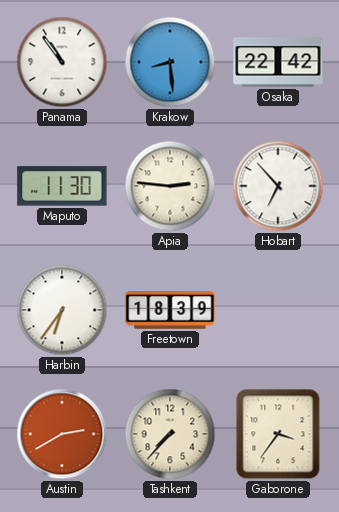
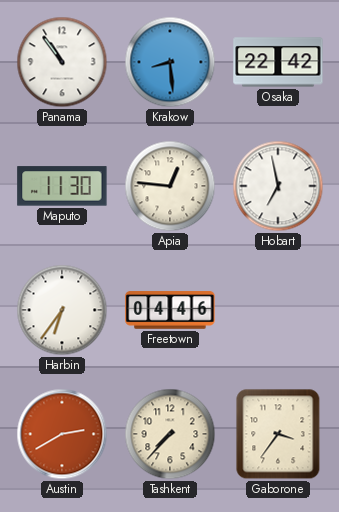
Apia: 2:46 -> 12:46
Hobart: 6:53 -> 6:58
Freetown: 18:39 -> 04:46
